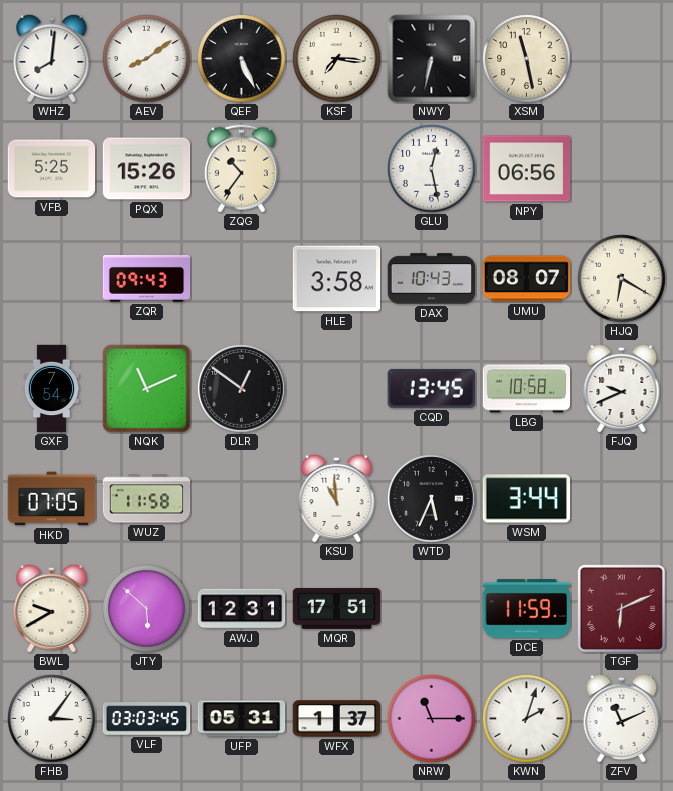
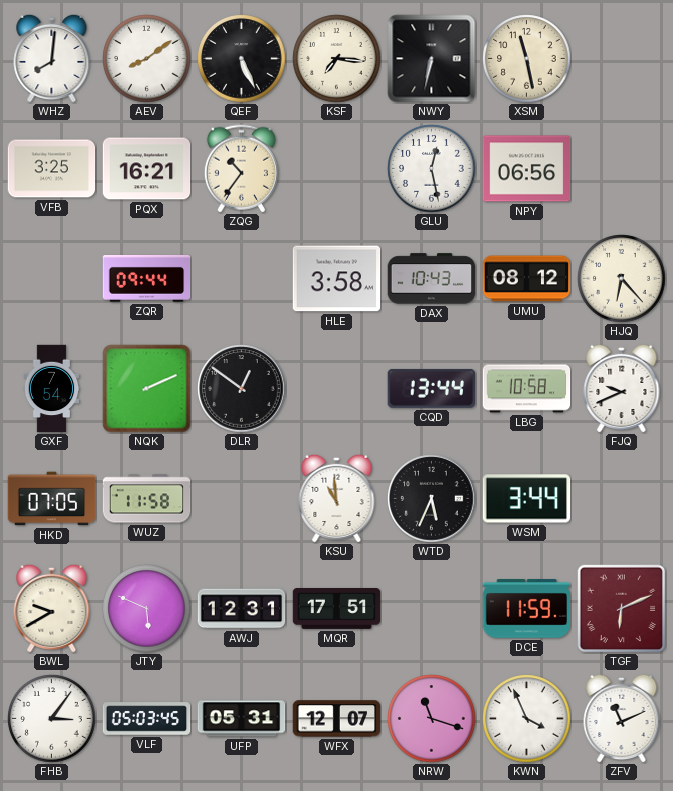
VFB: 5:25 -> 3:25
PQX: 15:26 -> 16:21
ZQR: 09:43 -> 09:44
UMU: 08:07 -> 08:12
HJQ: 6:20 -> 6:23
NQK: 11:11 -> 2:11
CQD: 13:45 -> 13:44
JTY: 5:52 -> 5:49
VLF: 03:03 -> 05:03
WFX: 1:37 -> 12:07
NRW: 11:15 -> 11:18
KWN: 2:03 -> 3:56
